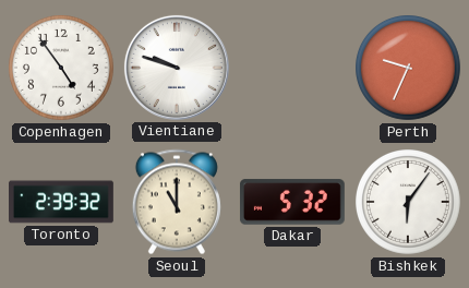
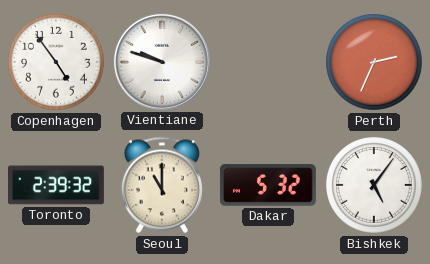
Perth: 9:34 -> 2:34
Bishkek: 6:06 -> 5:06
